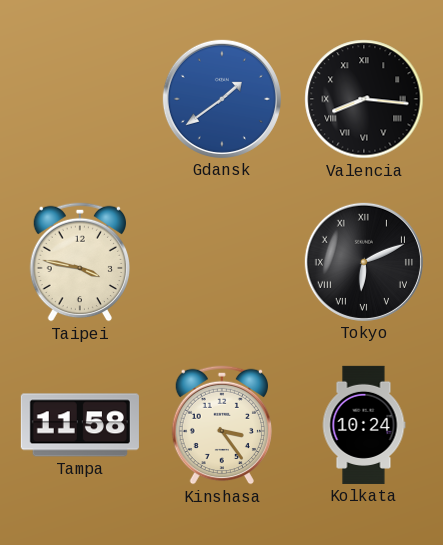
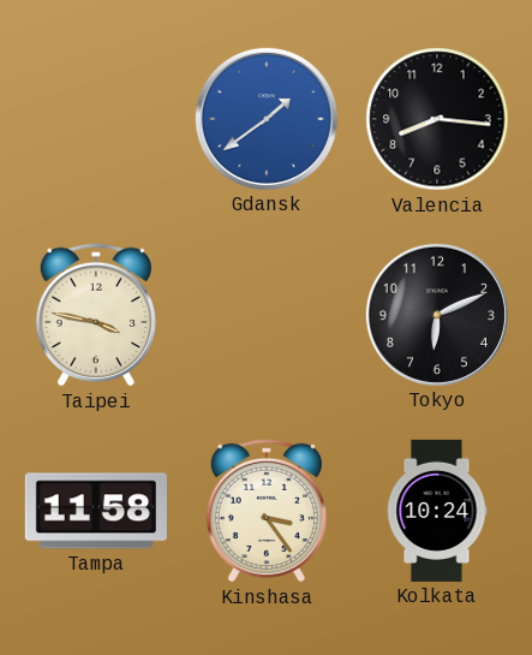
Valencia numerals: Roman -> Arabic
Tokyo numerals: Roman -> Arabic
